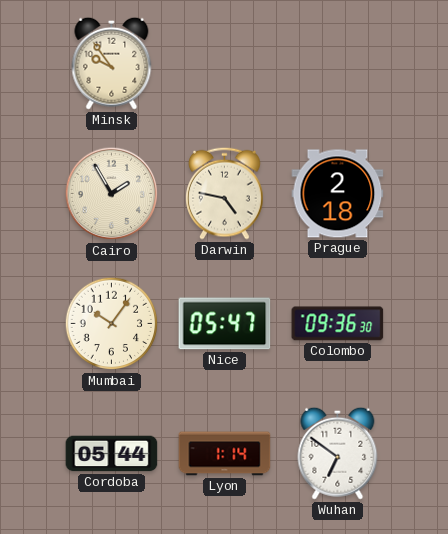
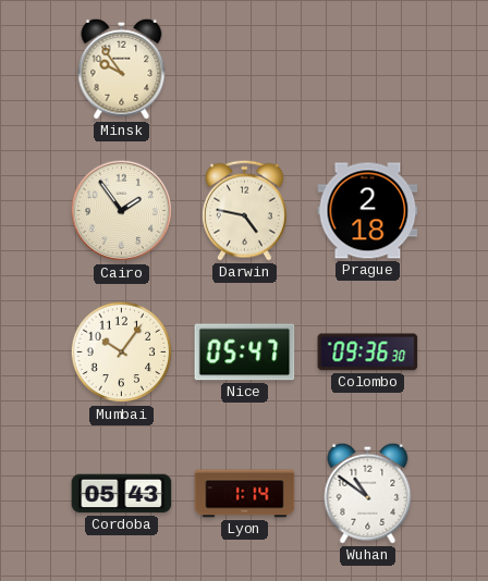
Cairo: 1:55 -> 1:54
Cordoba: 05:44 -> 05:43
Wuhan: 6:51 -> 10:51
